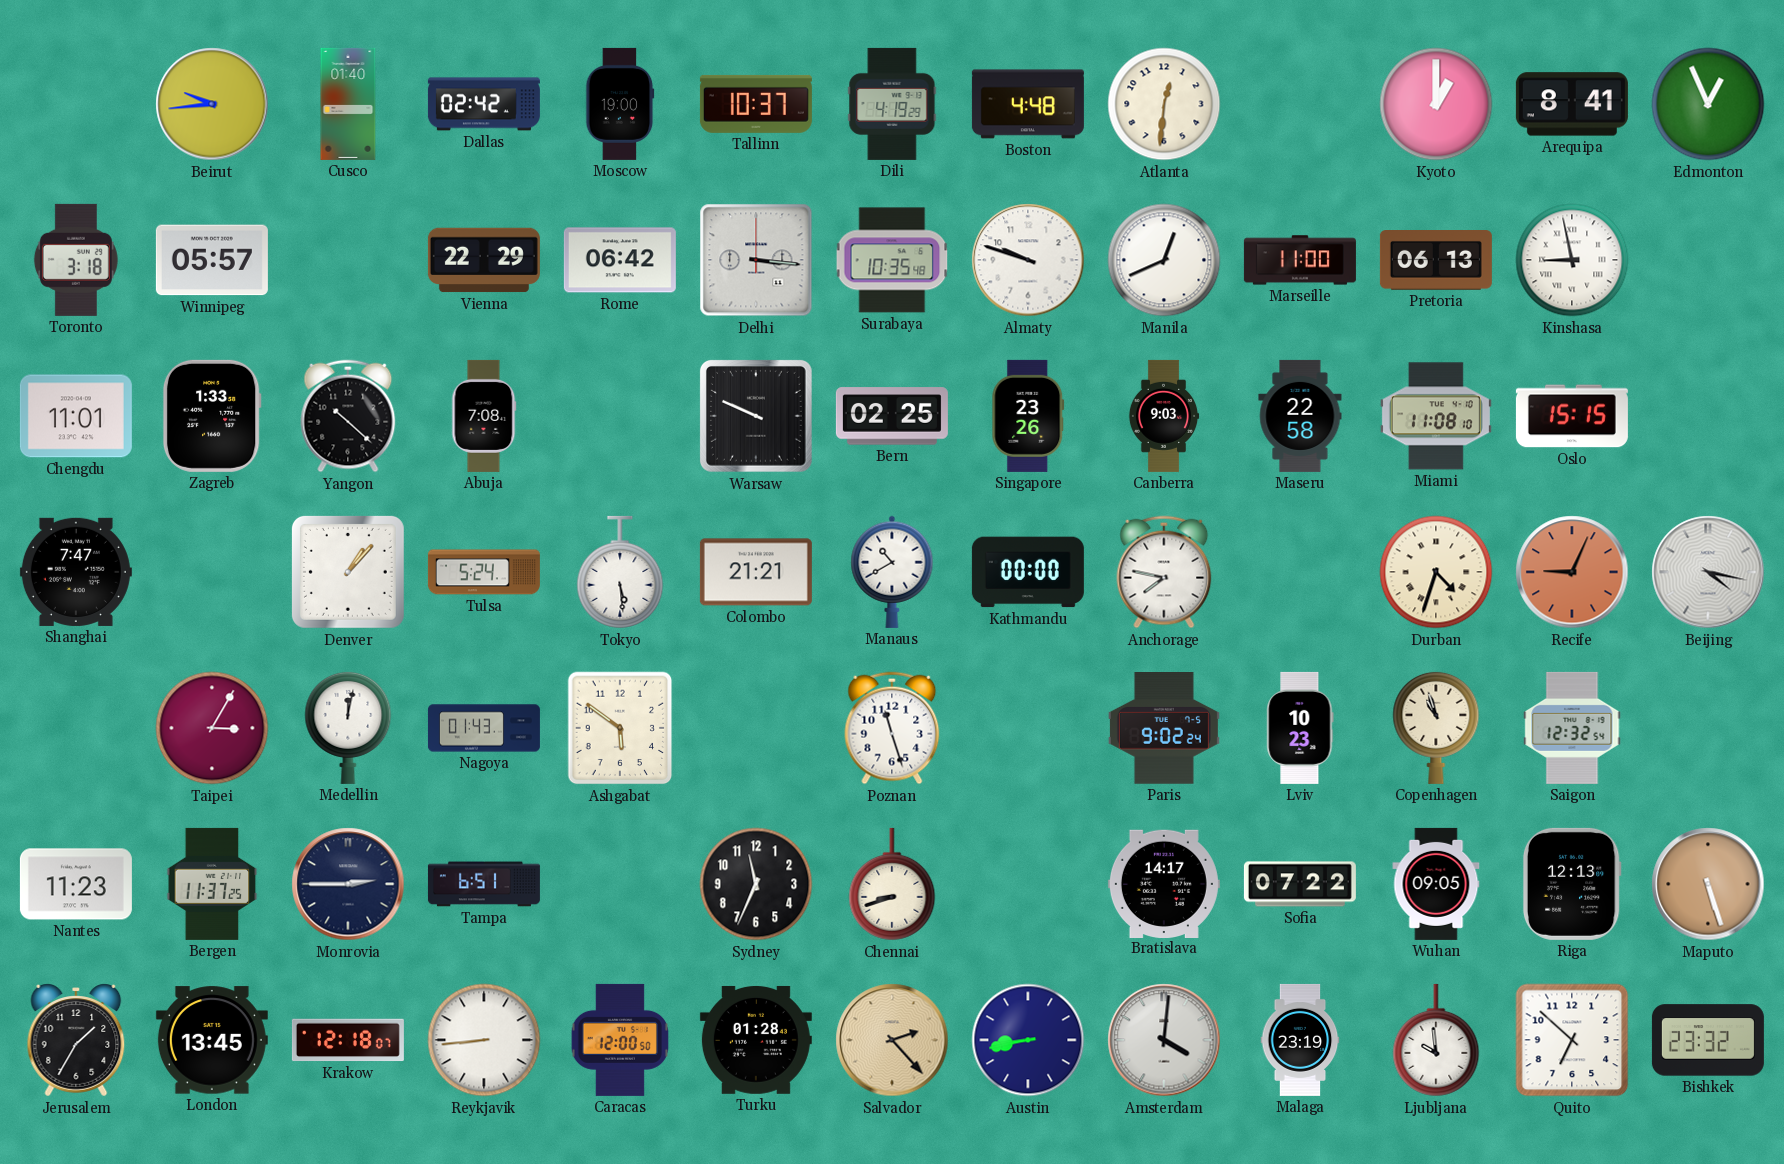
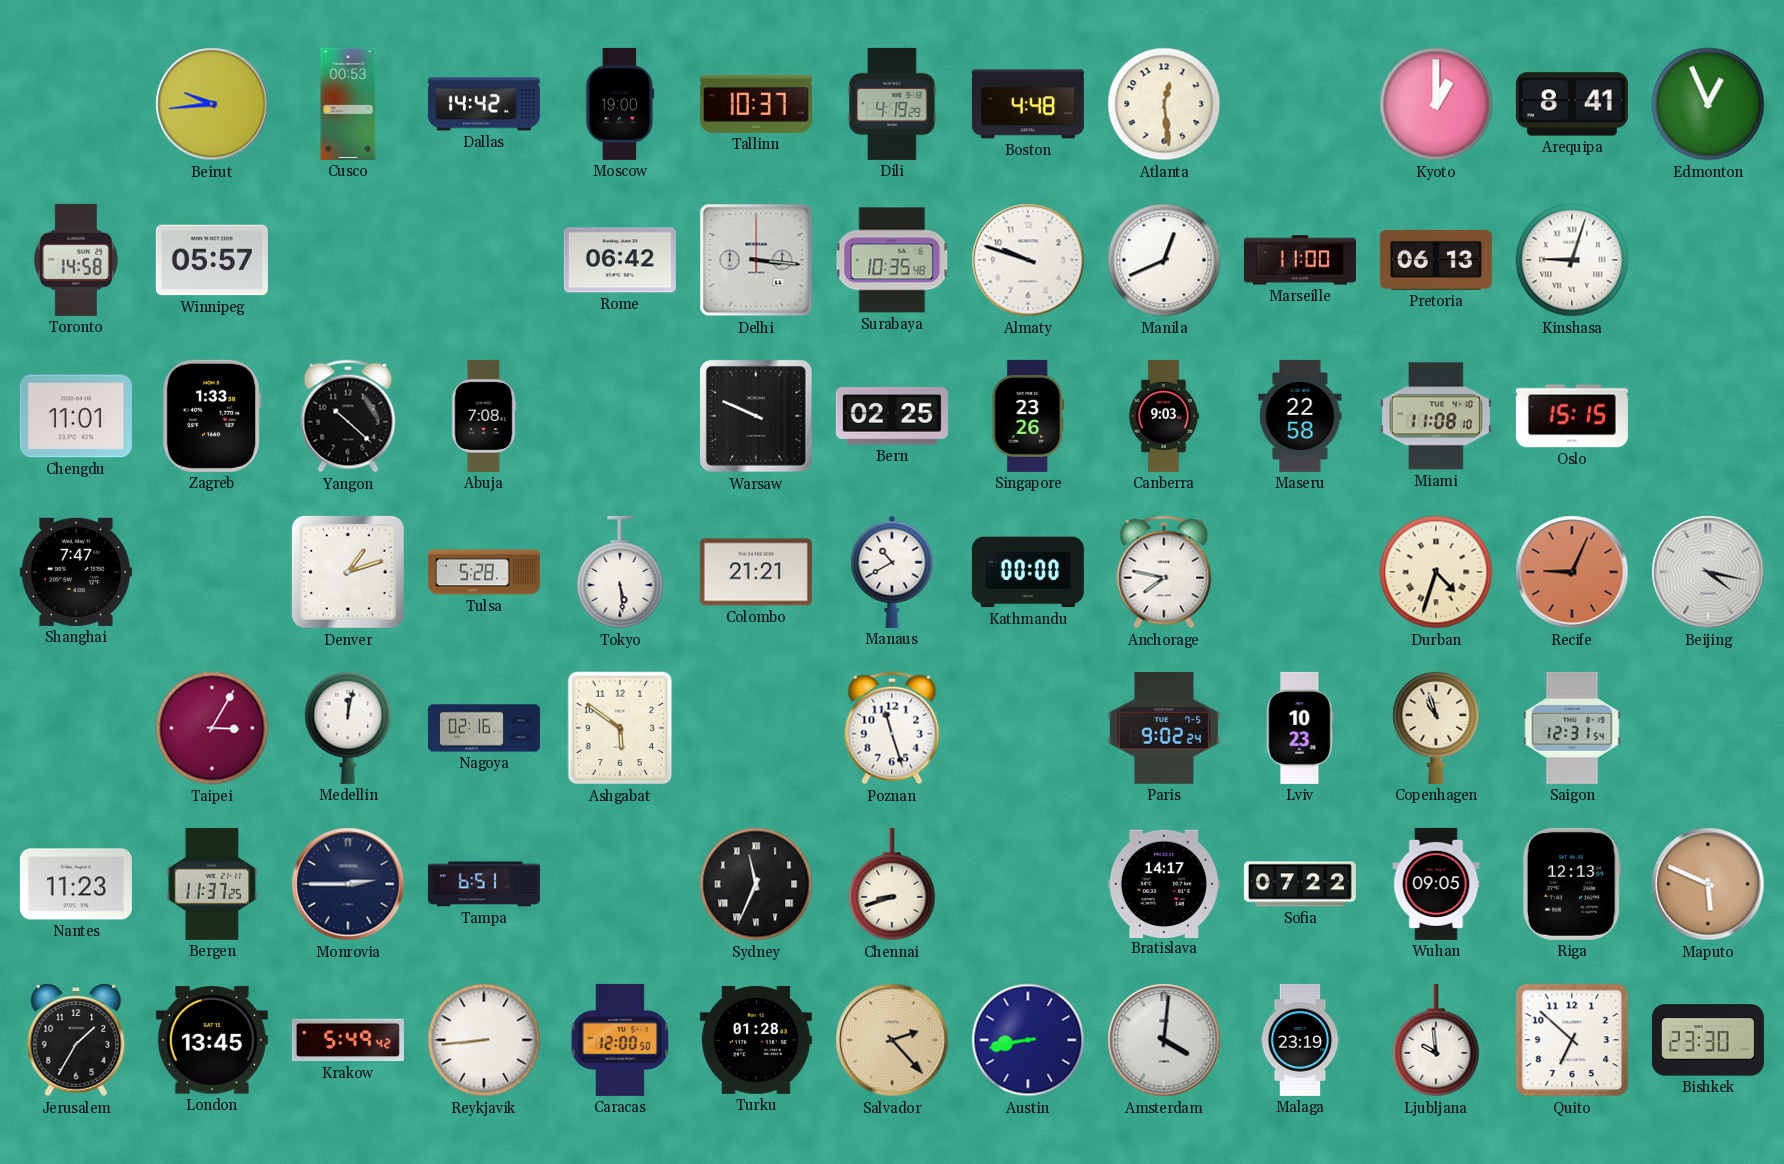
Cusco: 01:40 -> 00:53
Dallas: 02:42 -> 14:42
Atlanta: 12:31 -> 12:29
Toronto: 3:18 -> 14:58
Vienna: 22:29 -> none
Kinshasa: 8:58 -> 9:03
Denver: 1:07 -> 1:12
Tulsa: 5:24 -> 5:28
Nagoya: 01:43 -> 02:16
Saigon: 12:32 -> 12:31
Sydney numerals: Arabic -> Roman
Maputo: 5:27 -> 5:49
Krakow: 12:18 -> 5:49
Bishkek: 23:32 -> 23:30
